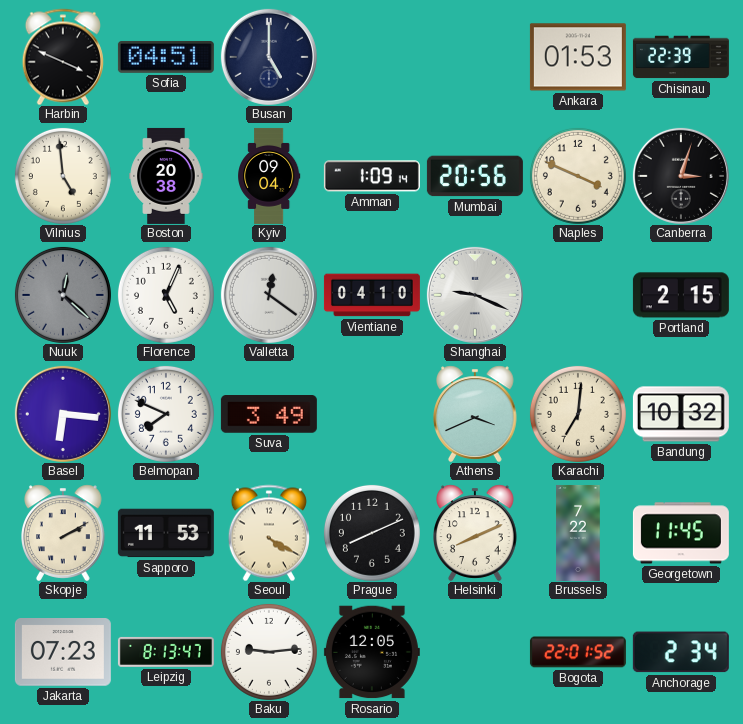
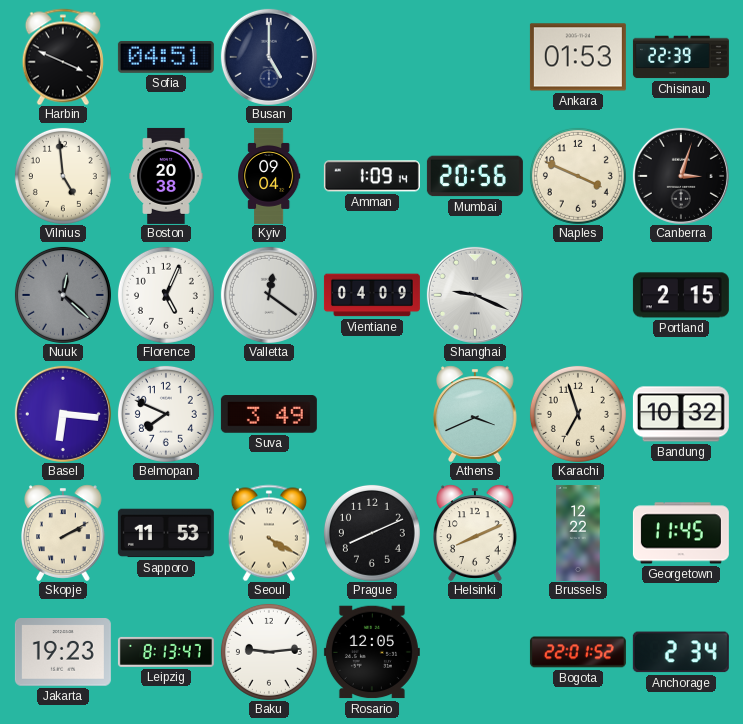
Vientiane: 04:10 -> 04:09
Karachi: 7:01 -> 6:57
Brussels: 7:22 -> 12:22
Jakarta: 07:23 -> 19:23
